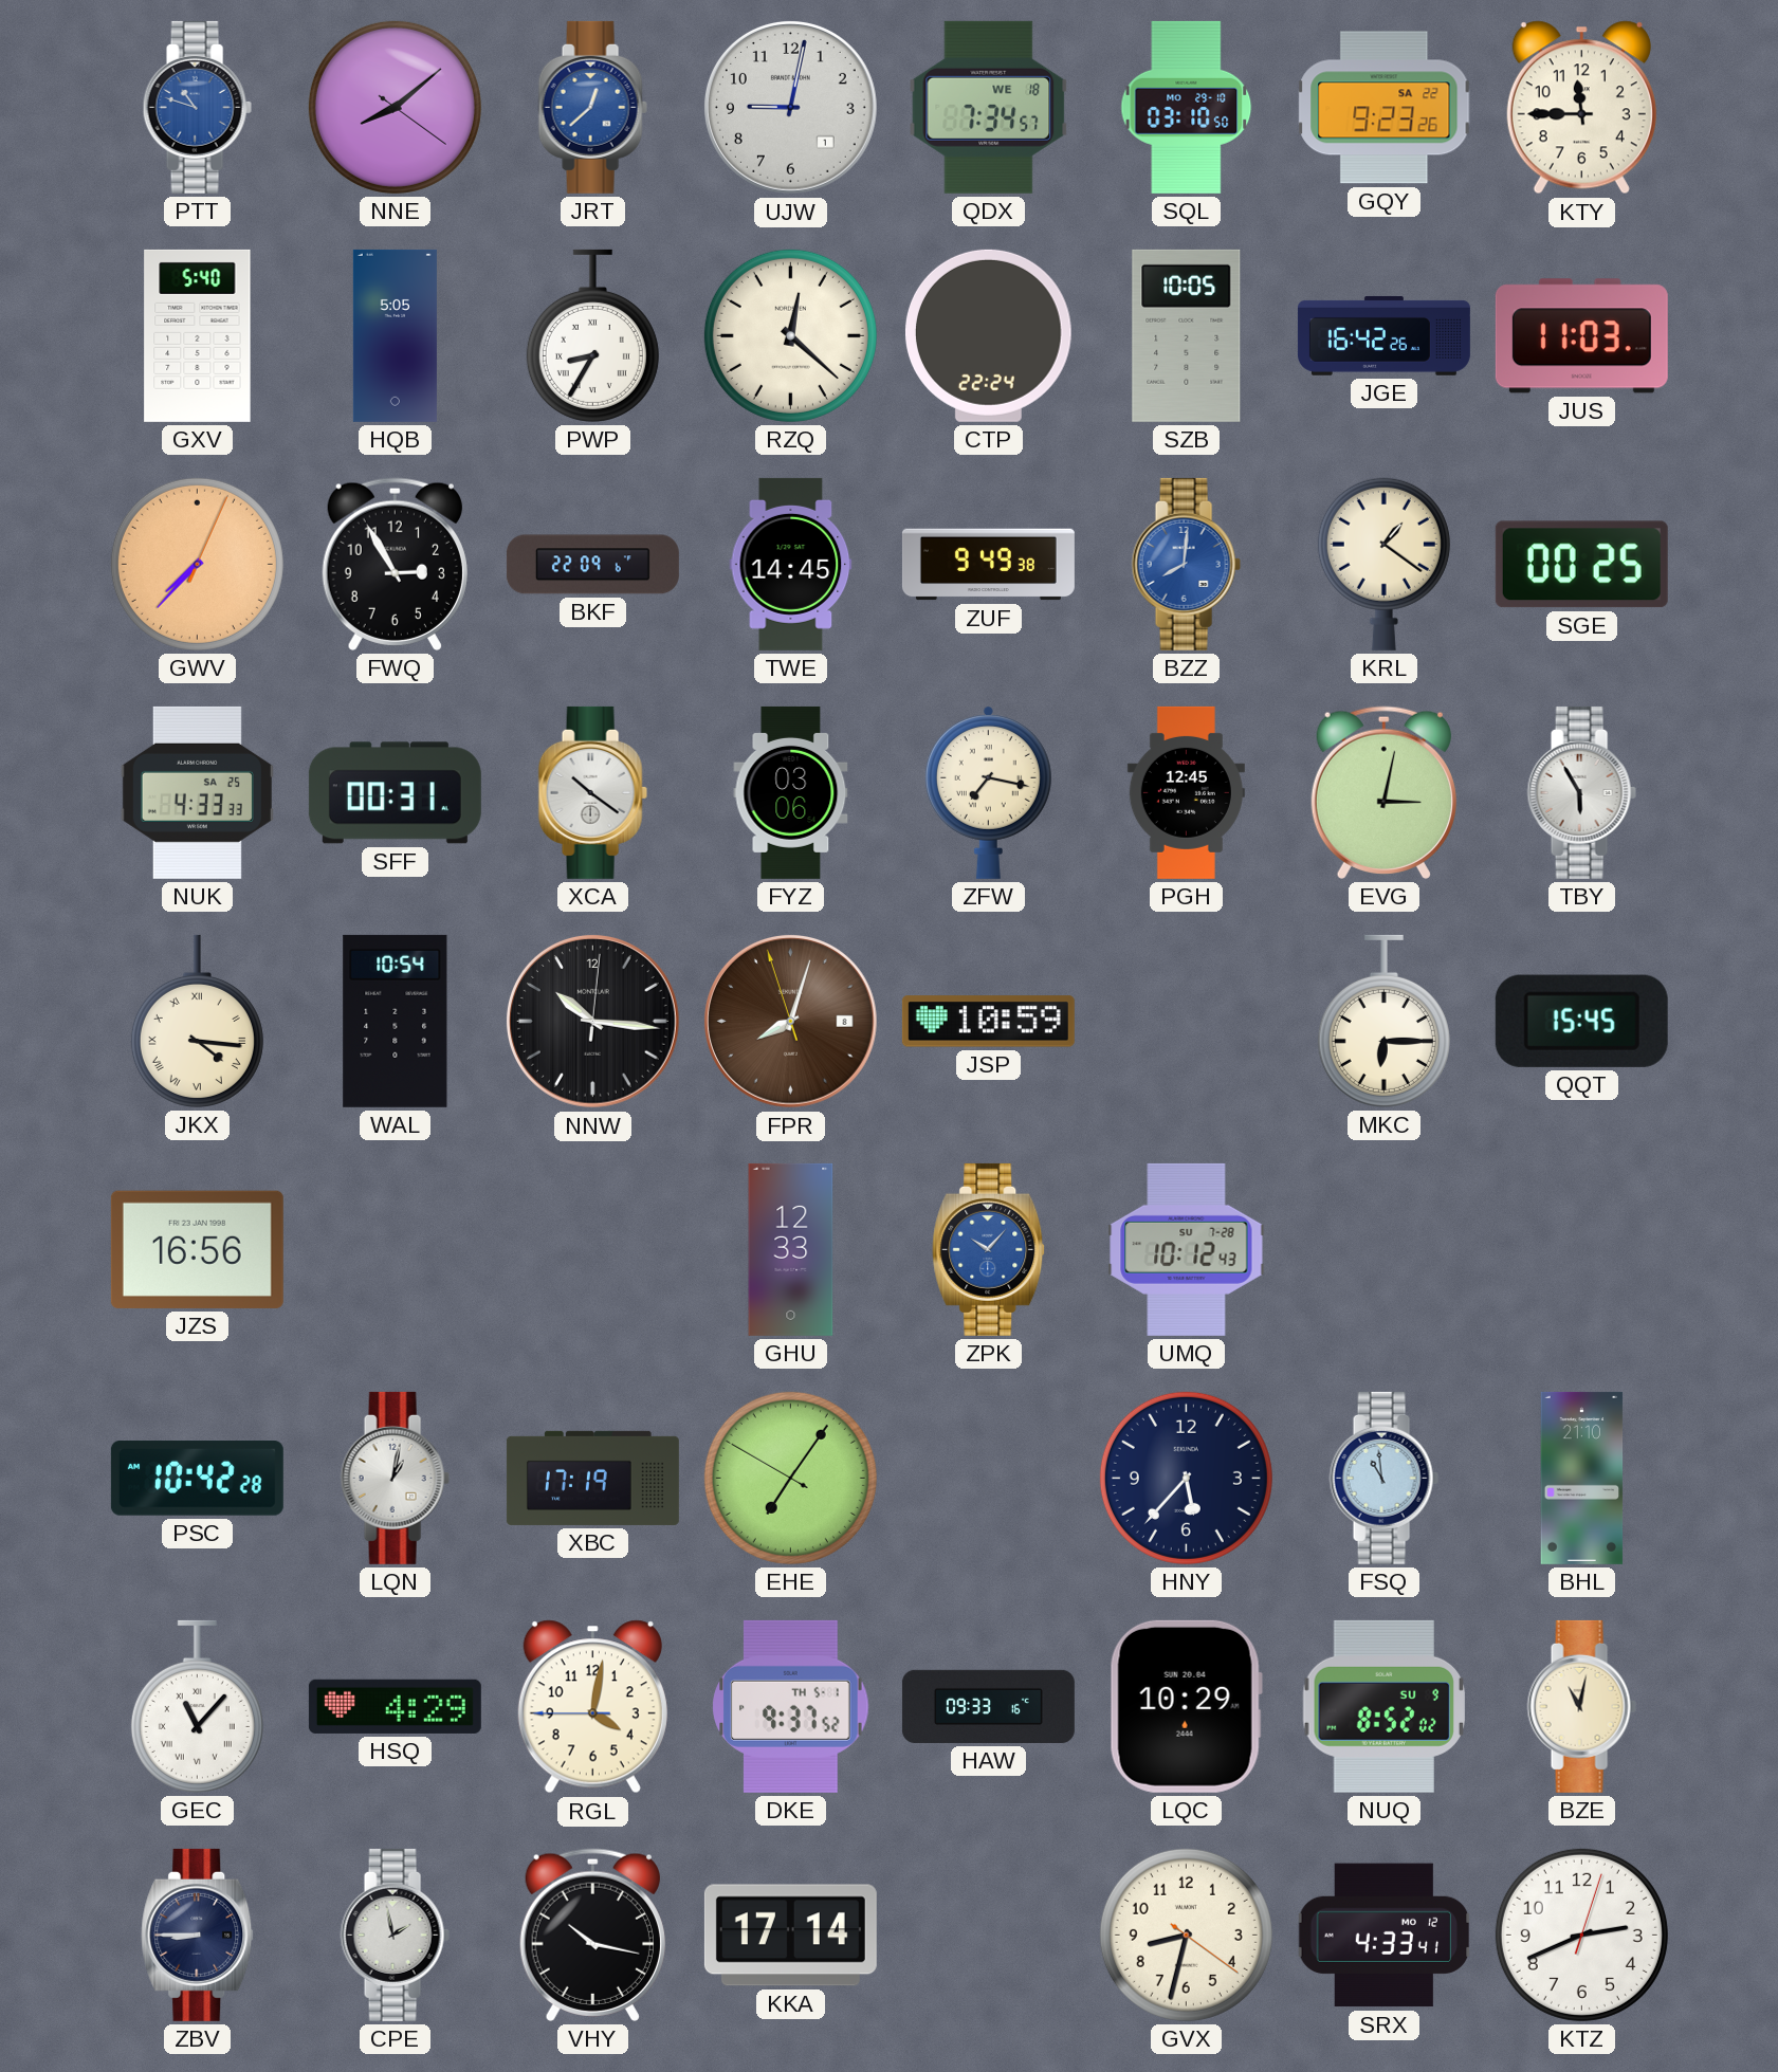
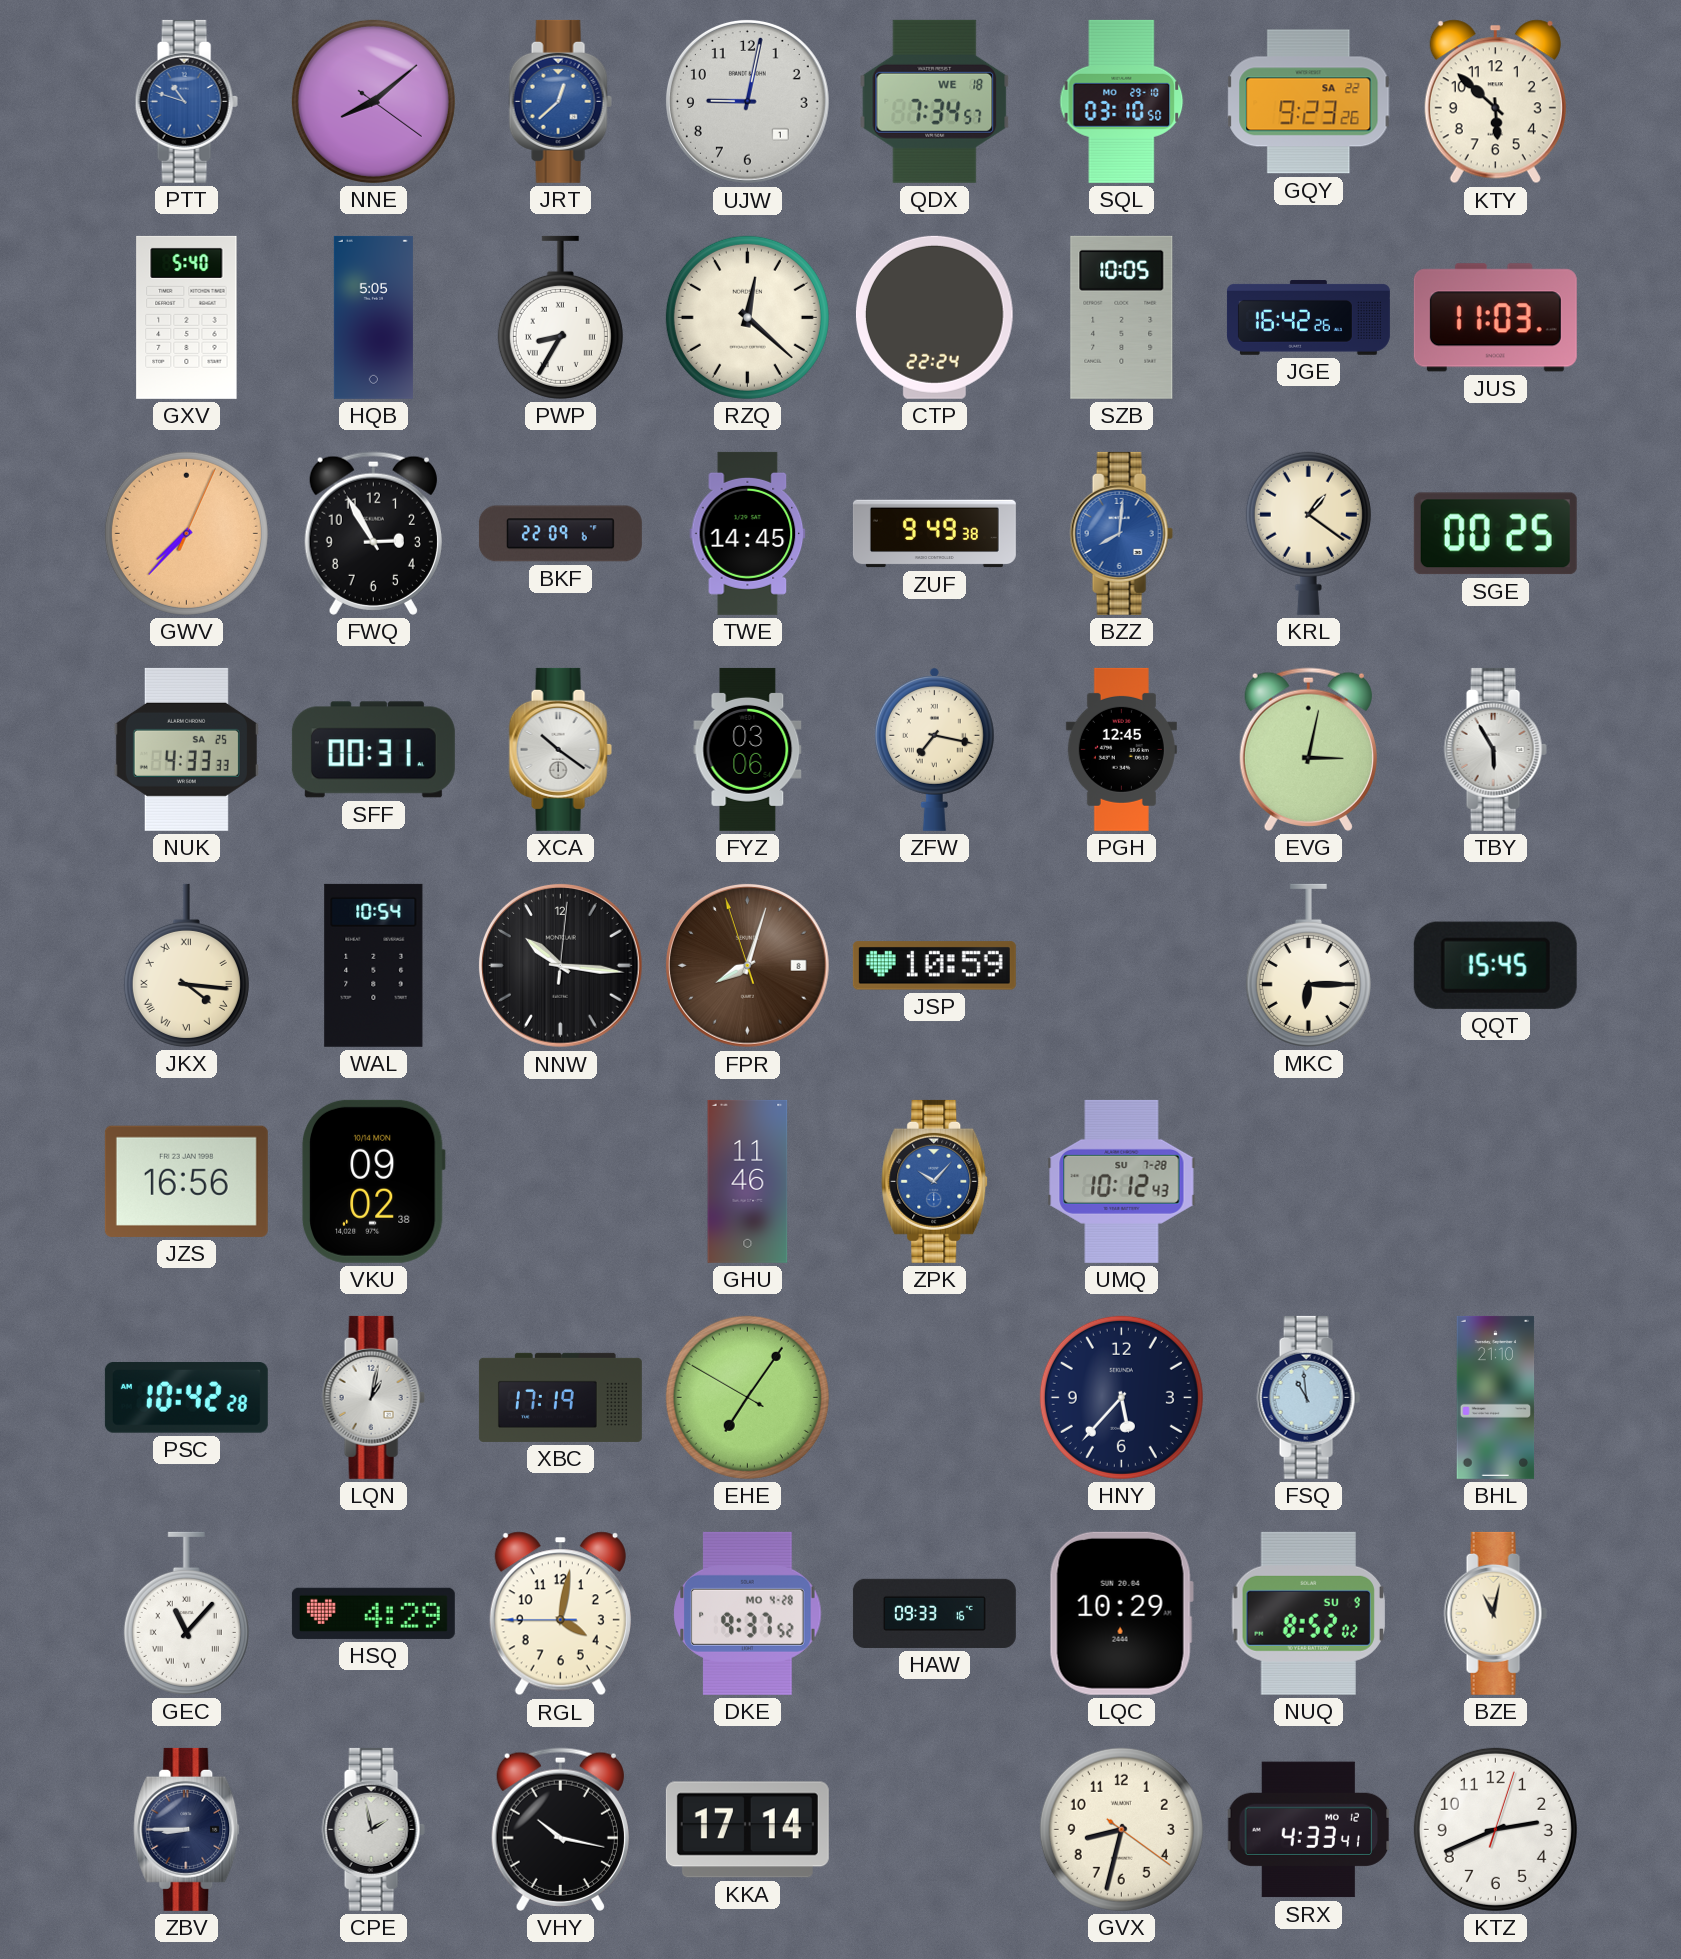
KTY: 11:45 -> 5:52
VKU: none -> 09:02
GHU: 12:33 -> 11:46
DKE date: TH 5-1 -> MO 4-28
